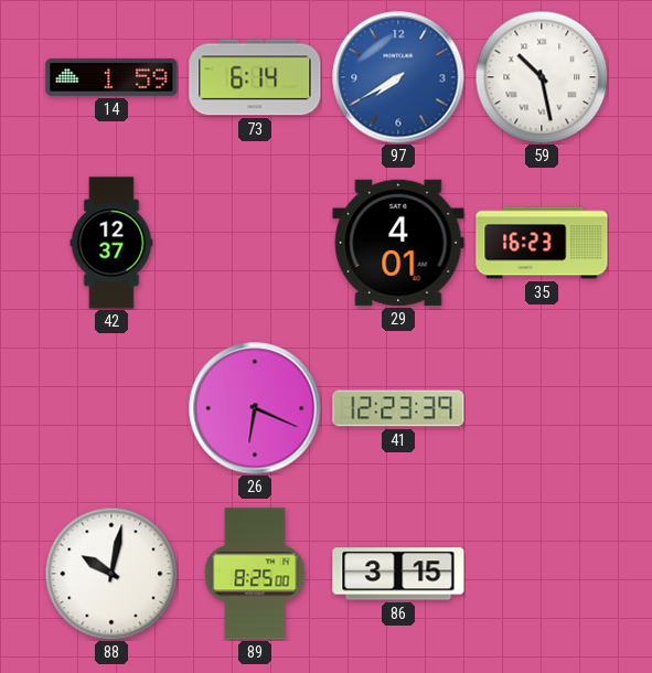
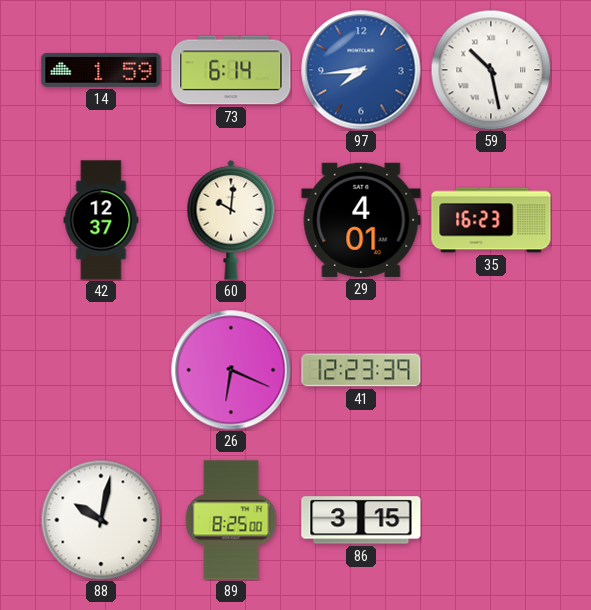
97: 7:40 -> 7:44
60: none -> 10:01
